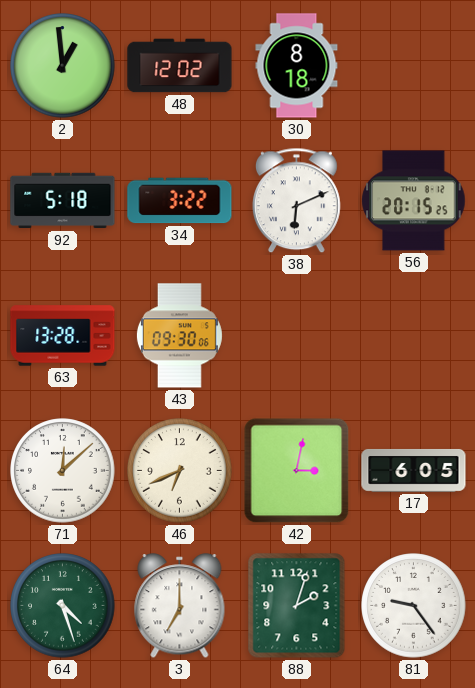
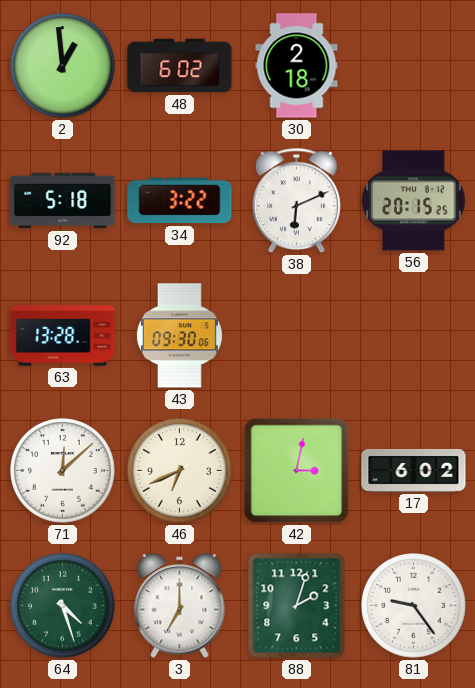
48: 12:02 -> 6:02
30: 8:18 -> 2:18
17: 6:05 -> 6:02
